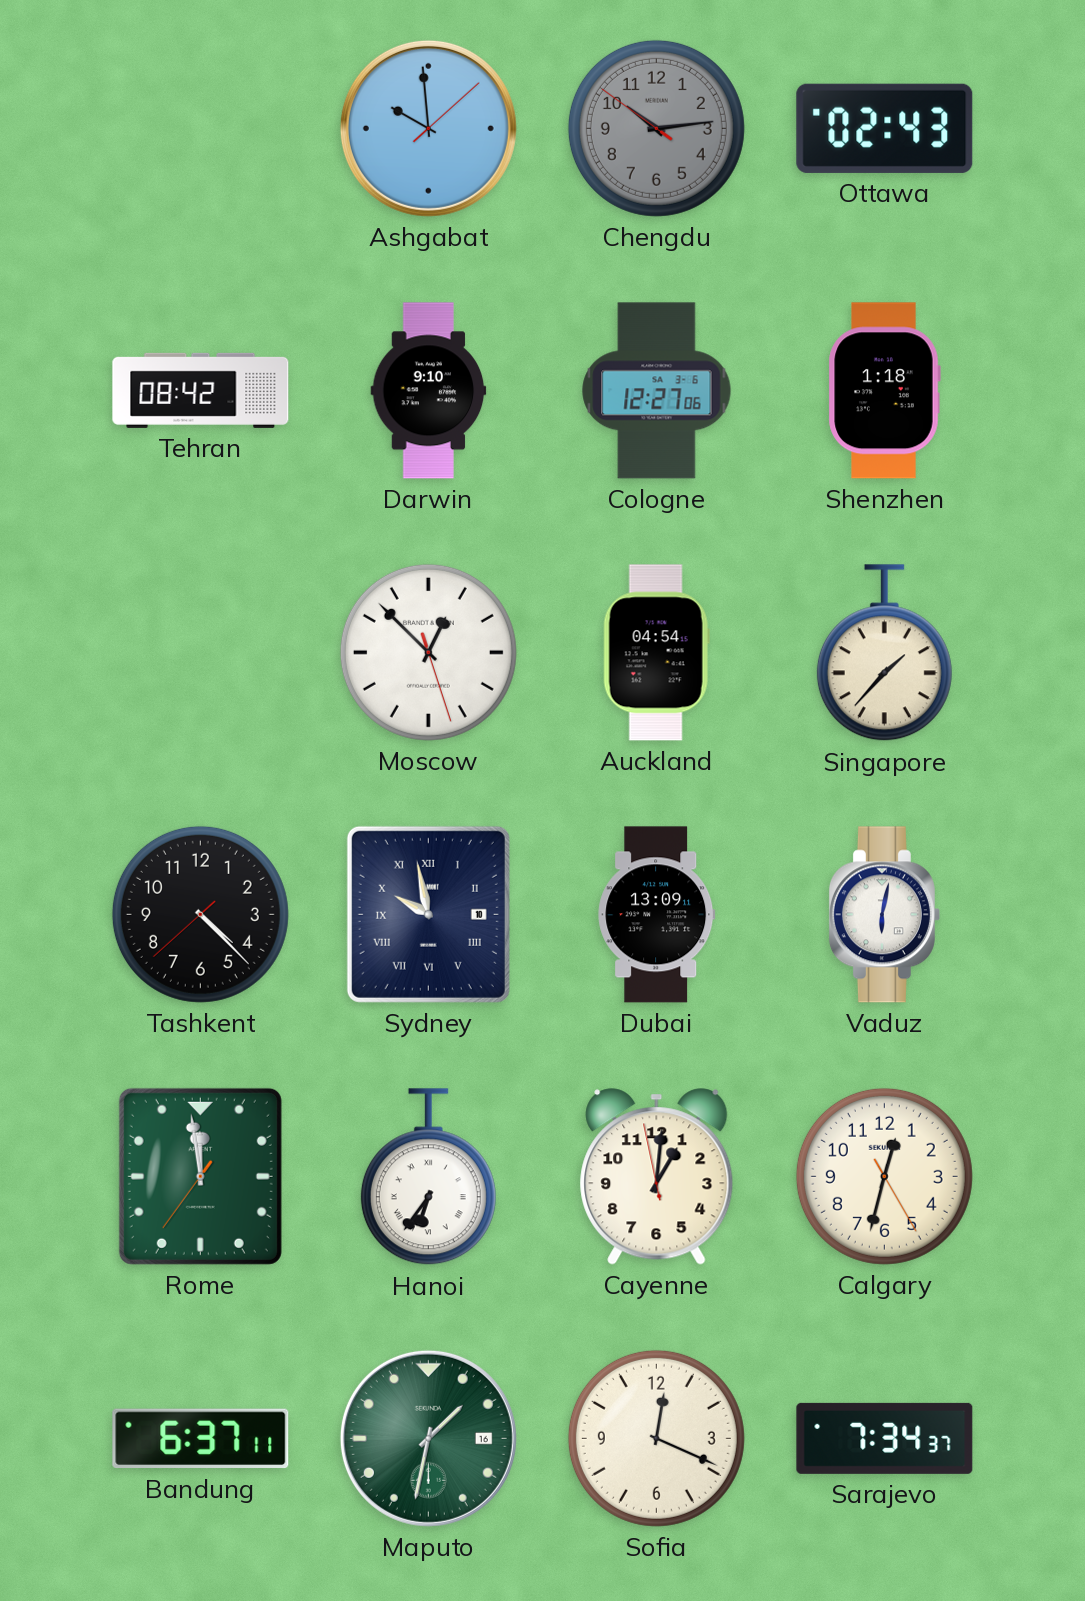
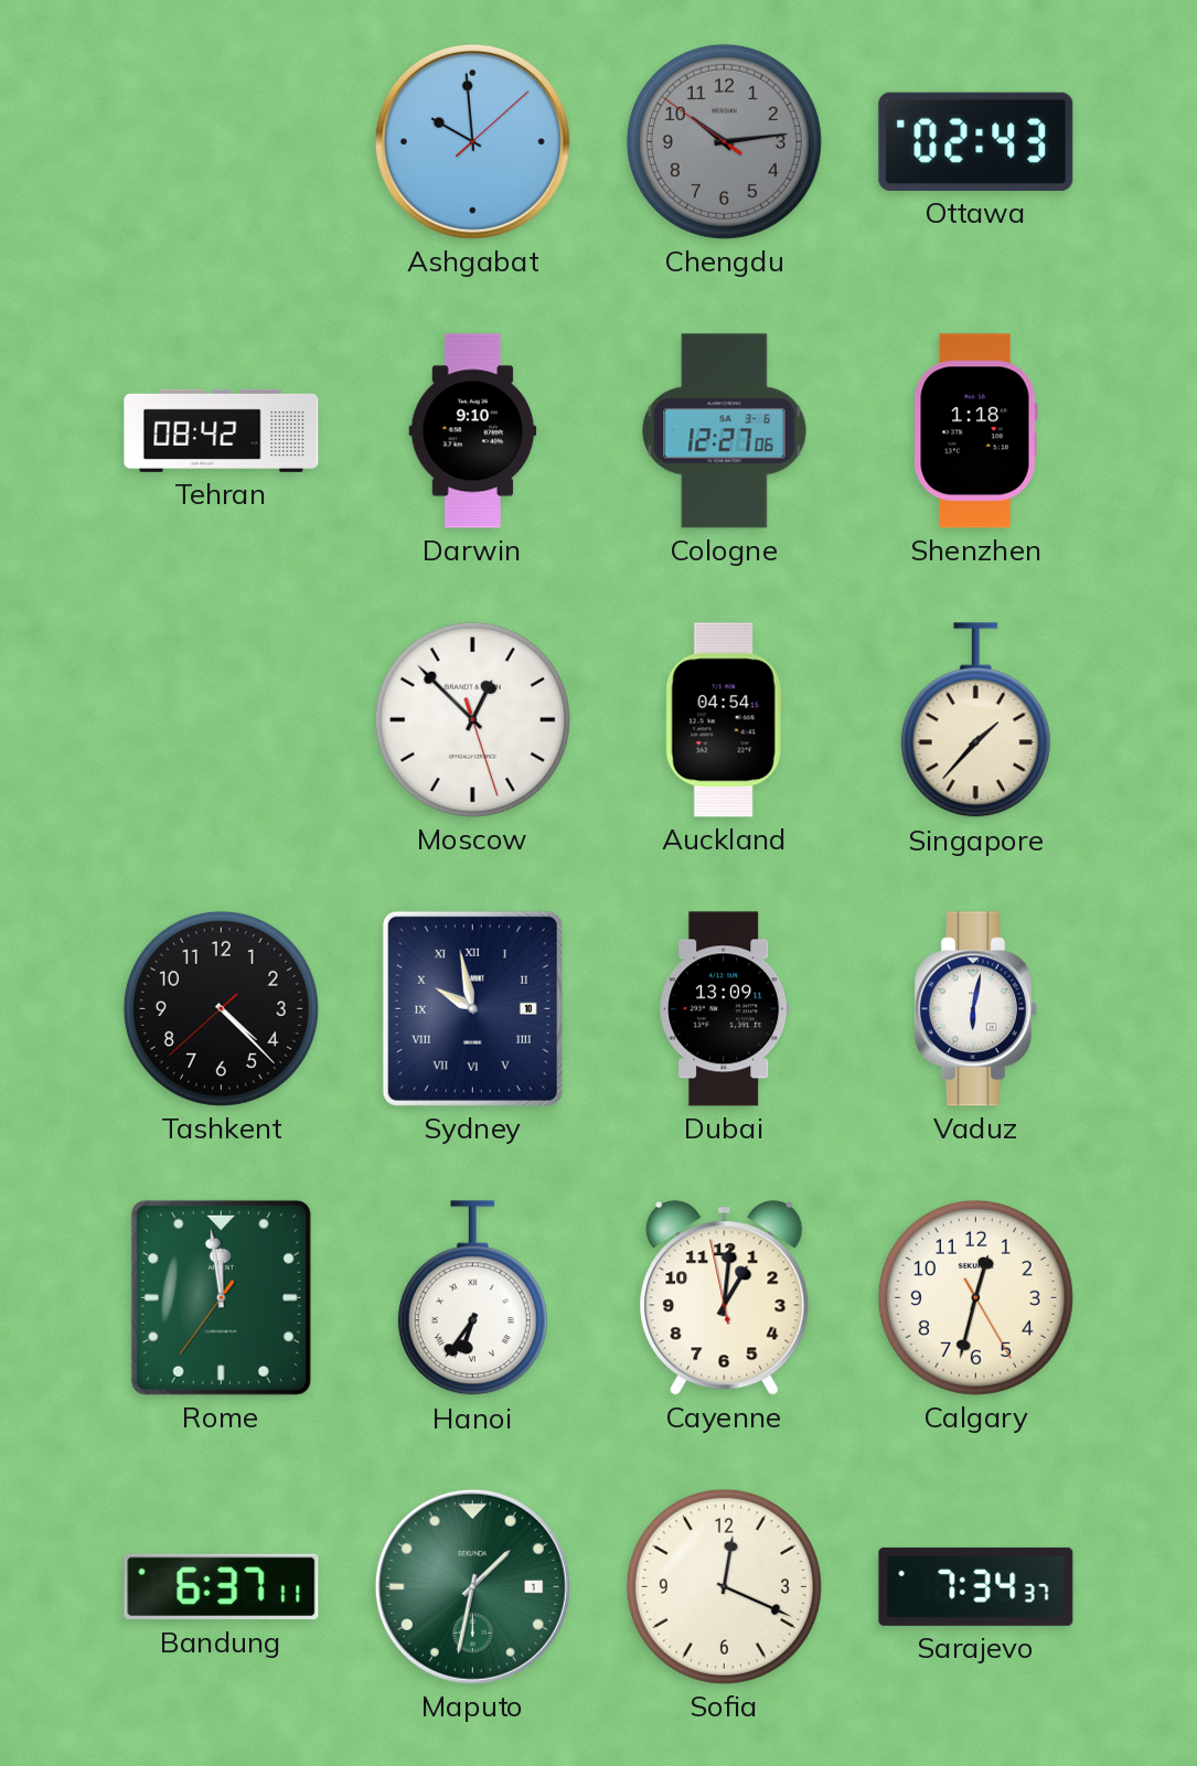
Maputo date: 16 -> 1
